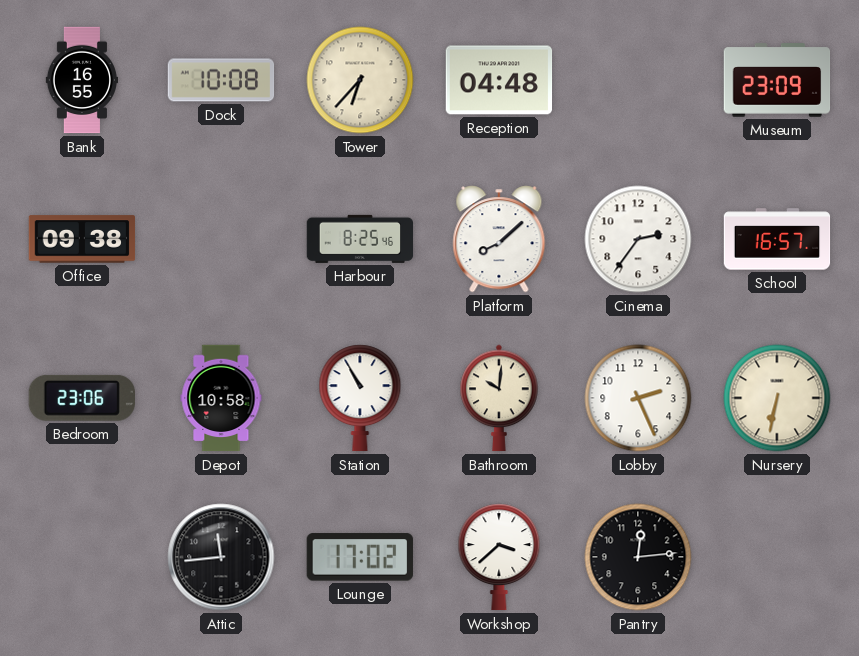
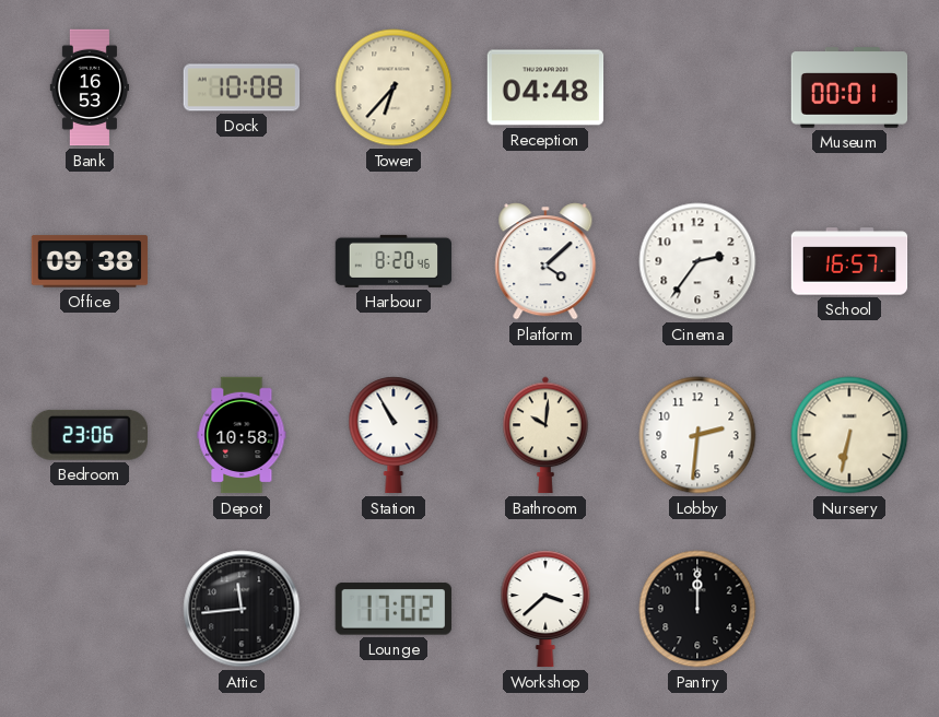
Bank: 16:55 -> 16:53
Museum: 23:09 -> 00:01
Harbour: 8:25 -> 8:20
Platform: 8:08 -> 4:08
Lobby: 2:26 -> 2:31
Pantry: 12:14 -> 12:00
